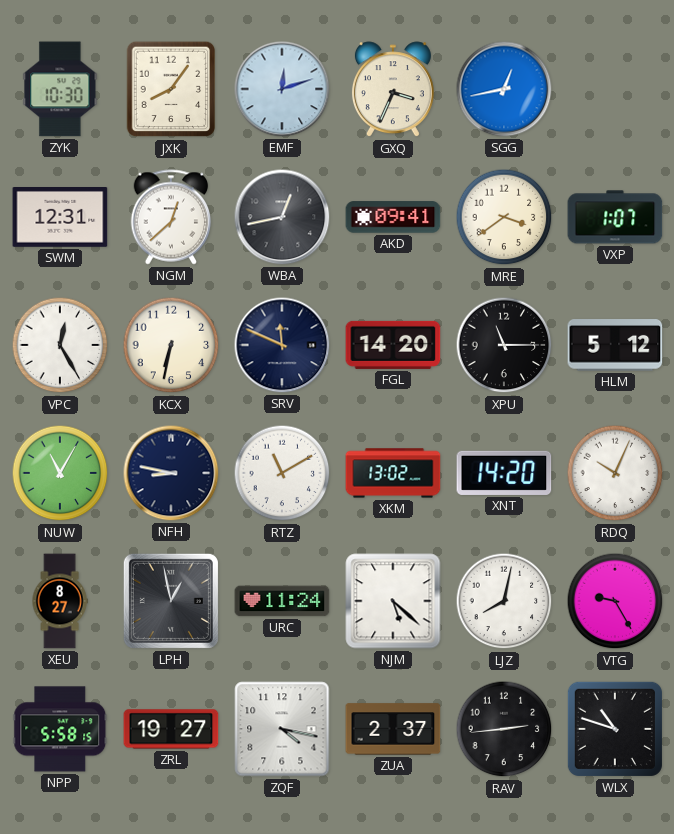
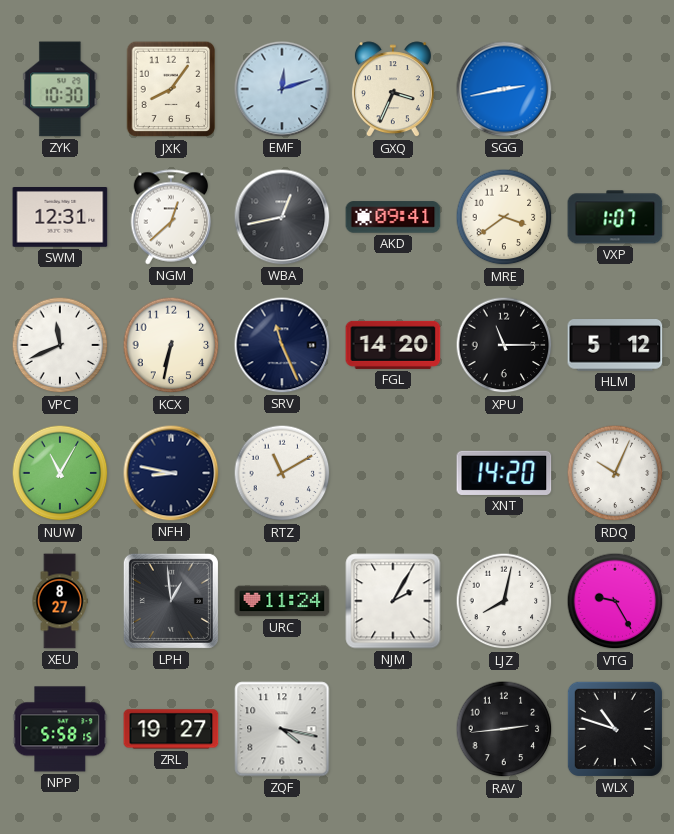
SGG: 12:43 -> 2:43
VPC: 12:25 -> 11:41
SRV: 11:49 -> 11:26
XKM: 13:02 -> none
LPH: 12:58 -> 12:59
NJM: 5:22 -> 2:05
ZUA: 2:37 -> none
